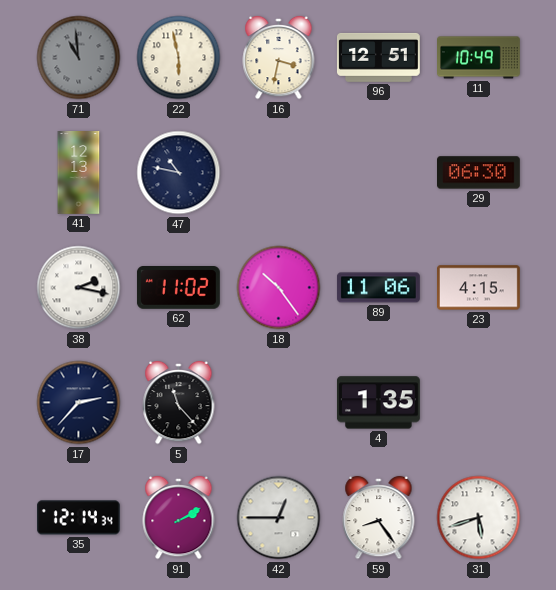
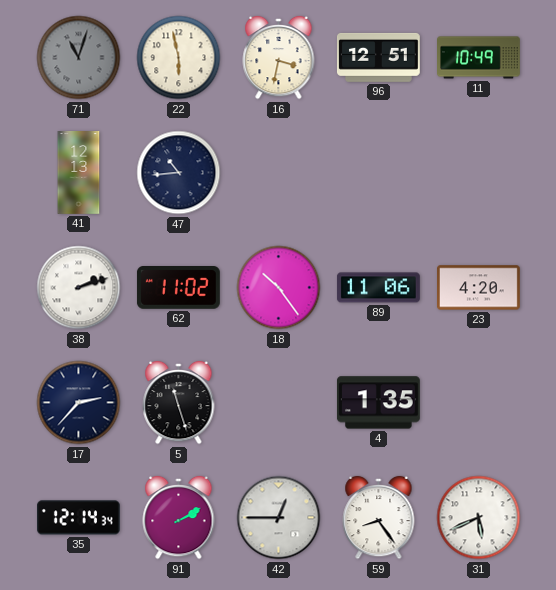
71: 10:59 -> 11:03
47: 10:47 -> 10:44
29: 06:30 -> none
38: 2:17 -> 2:12
23: 4:15 -> 4:20
5: 11:23 -> 11:27
31: 5:42 -> 5:41
